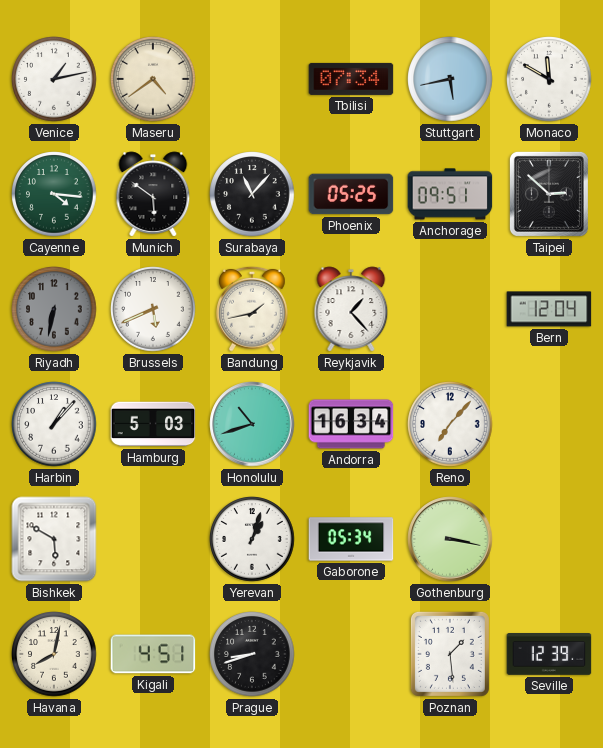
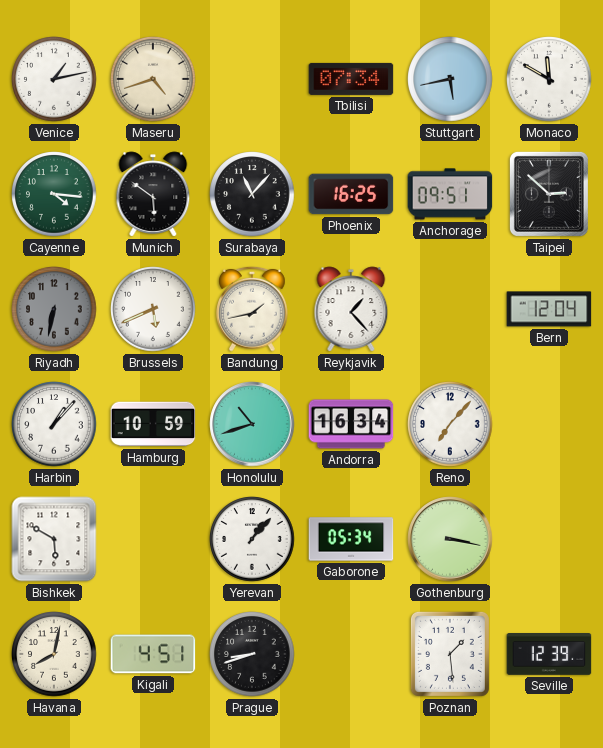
Maseru: 4:39 -> 4:42
Phoenix: 05:25 -> 16:25
Hamburg: 5:03 -> 10:59
Yerevan: 1:03 -> 1:07
